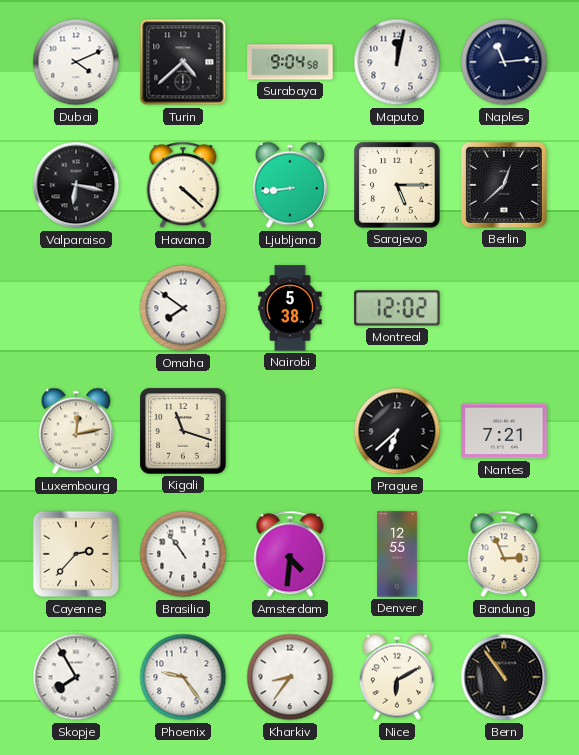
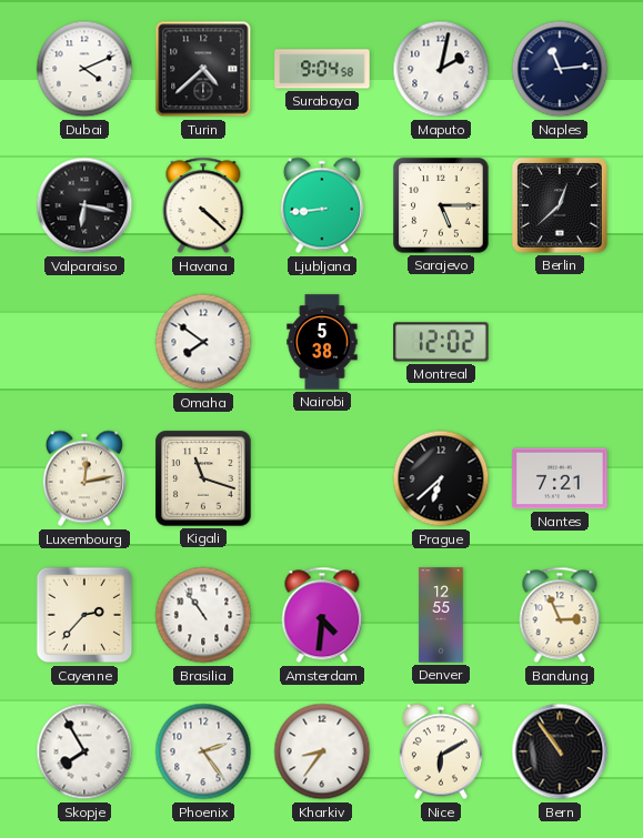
Maputo: 12:02 -> 2:02
Phoenix: 9:24 -> 2:24
